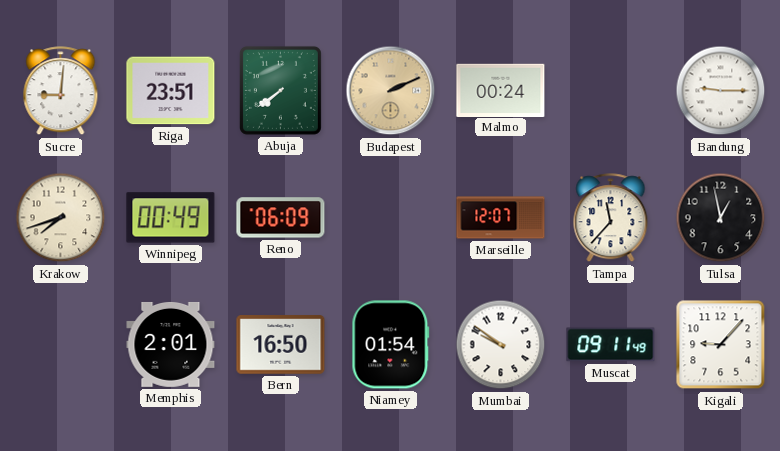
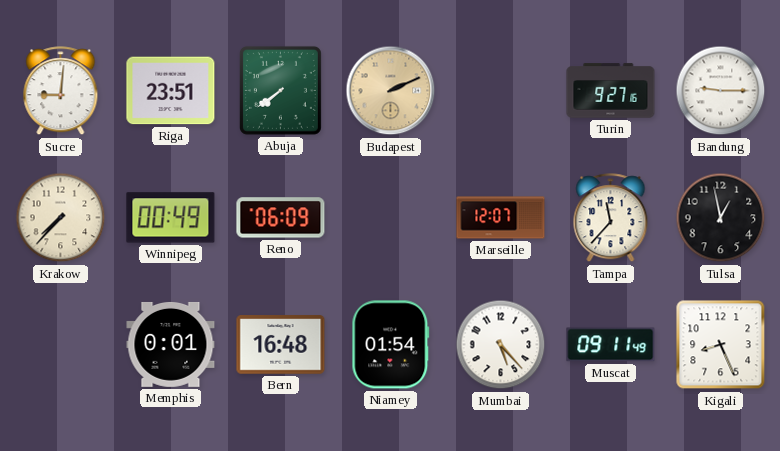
Malmo: 00:24 -> none
Turin: none -> 9:27
Krakow: 7:42 -> 7:37
Memphis: 2:01 -> 0:01
Bern: 16:50 -> 16:48
Mumbai: 9:51 -> 5:23
Kigali: 9:07 -> 8:26
